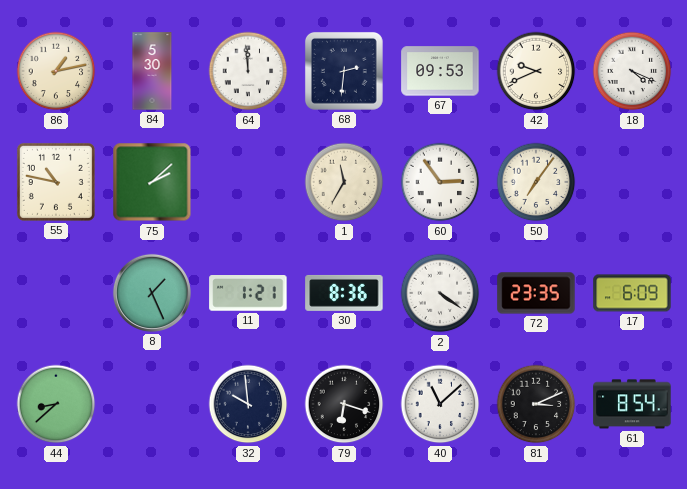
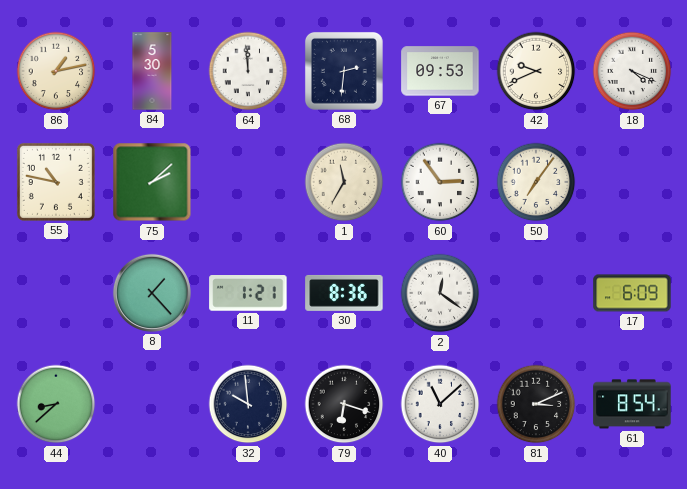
8: 1:26 -> 1:23
2: 4:21 -> 12:21
72: 23:35 -> none
